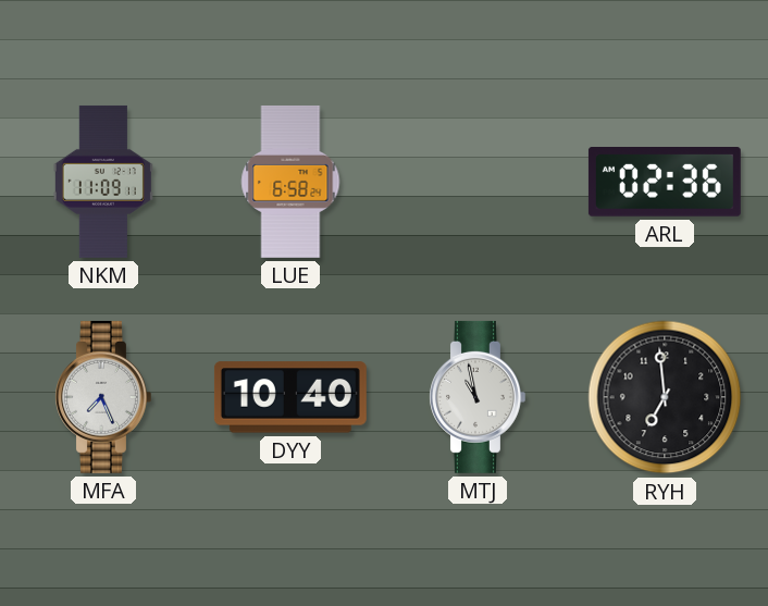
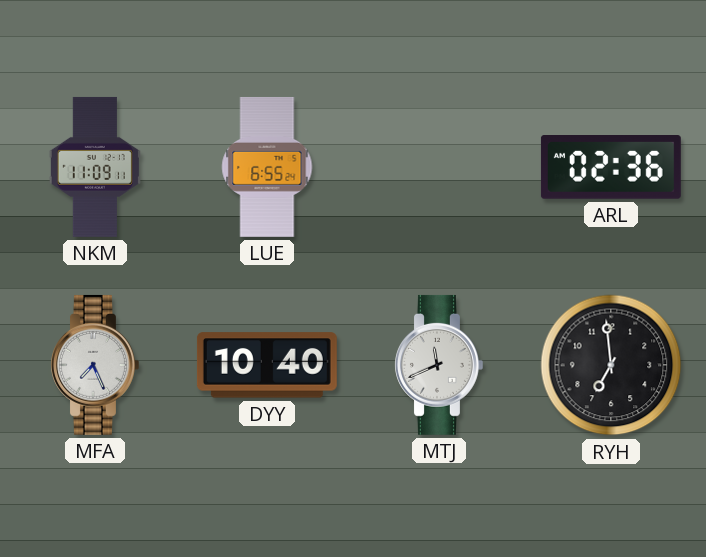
LUE: 6:58 -> 6:55
MTJ: 10:58 -> 11:41
